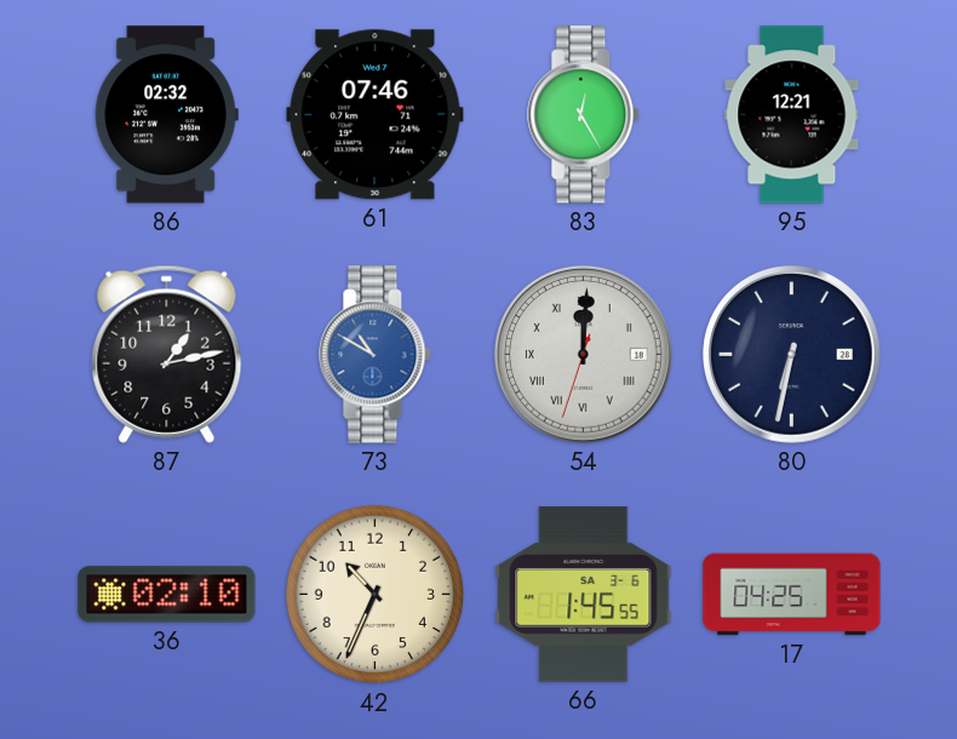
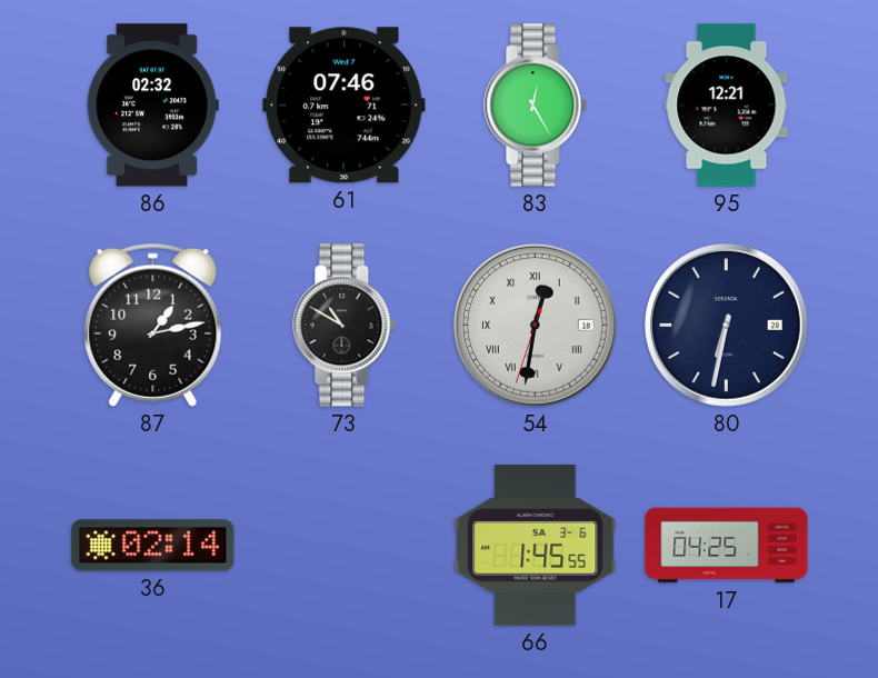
73 dial: blue -> black
54: 12:00 -> 12:31
36: 02:10 -> 02:14
42: 10:34 -> none
